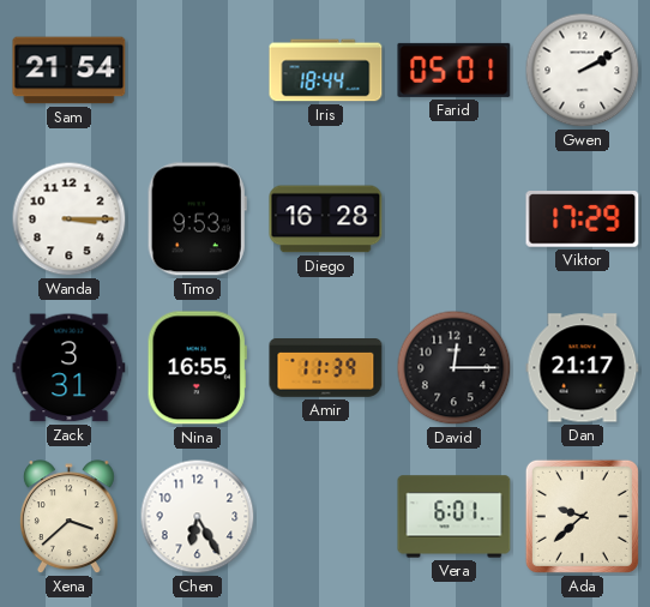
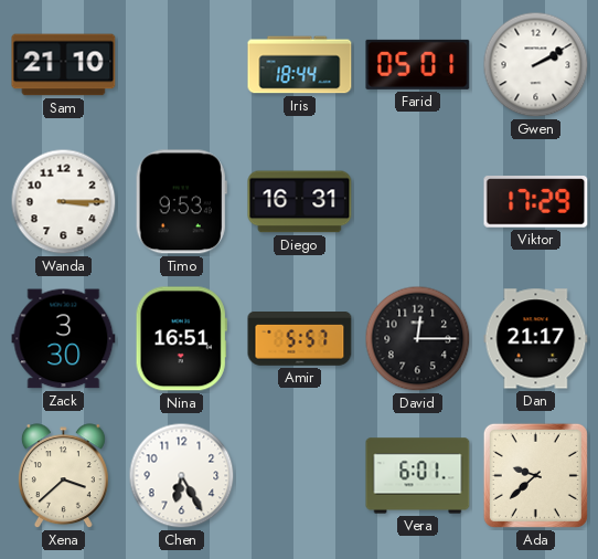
Sam: 21:54 -> 21:10
Diego: 16:28 -> 16:31
Zack: 3:31 -> 3:30
Nina: 16:55 -> 16:51
Amir: 11:39 -> 5:57
